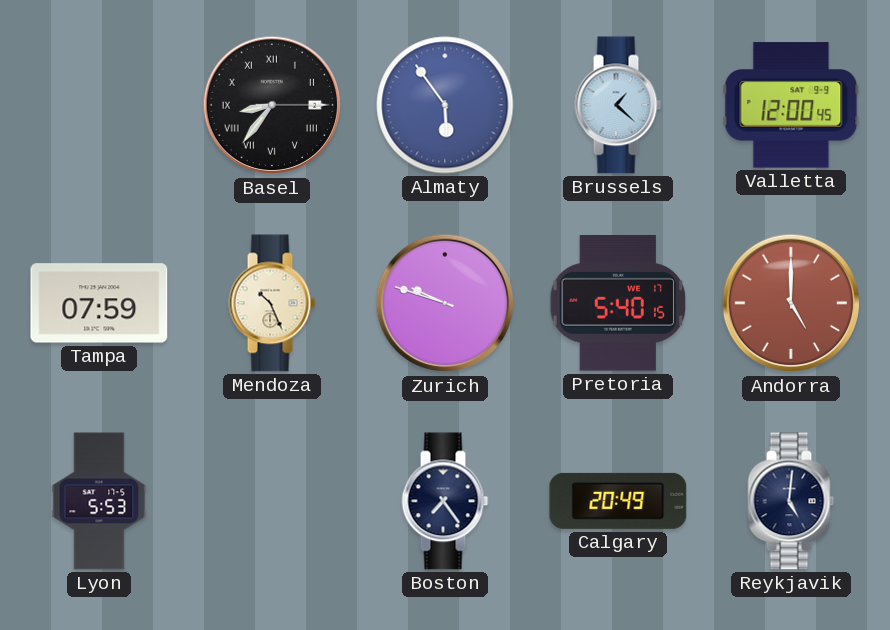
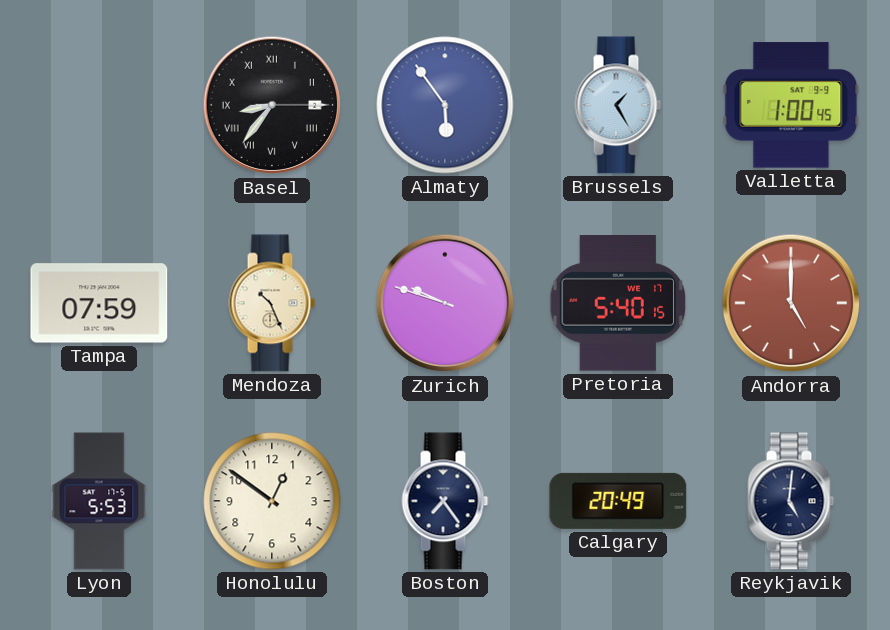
Brussels: 1:22 -> 1:25
Valletta: 12:00 -> 1:00
Honolulu: none -> 12:51
